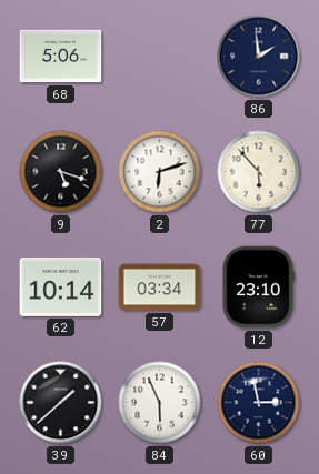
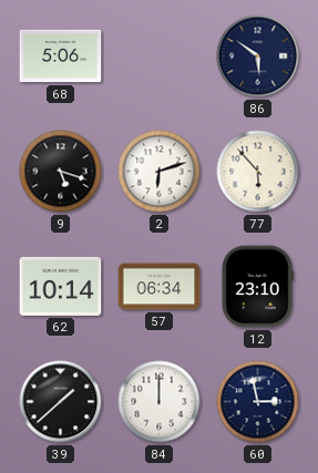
86: 1:59 -> 5:51
57: 03:34 -> 06:34
84: 5:56 -> 12:00
